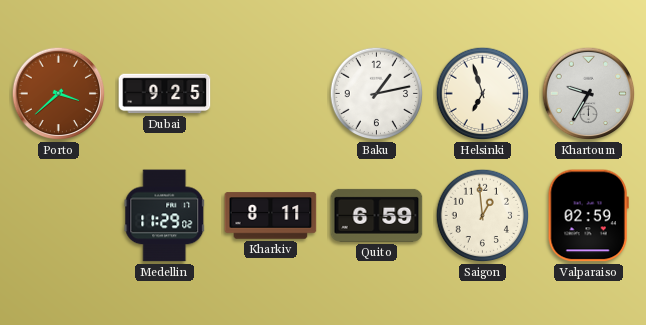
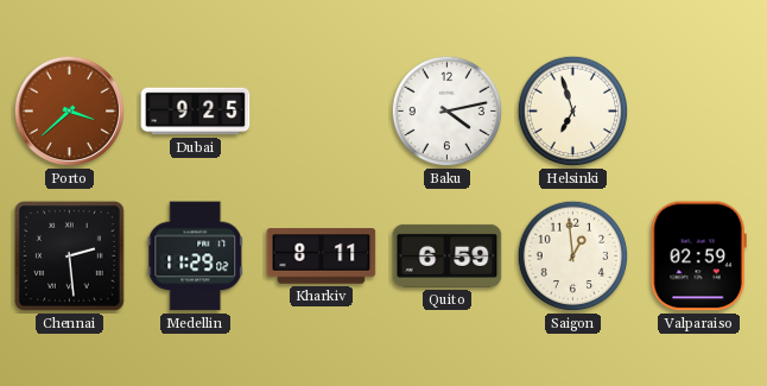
Baku: 1:13 -> 4:13
Khartoum: 9:35 -> none
Chennai: none -> 2:29
